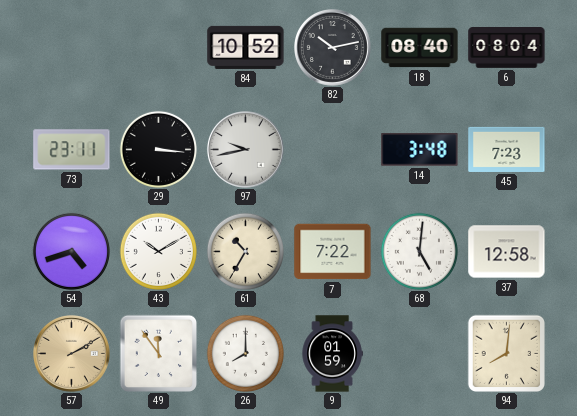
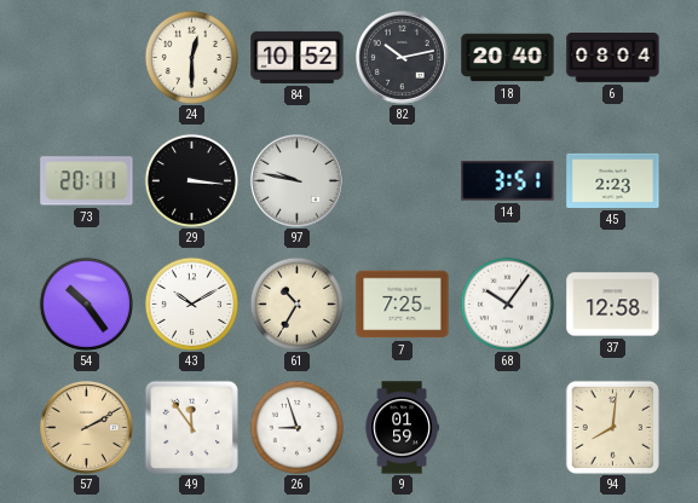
24: none -> 12:30
18: 08:40 -> 20:40
73: 23:11 -> 20:11
97: 9:43 -> 9:47
14: 3:48 -> 3:51
45: 7:23 -> 2:23
54: 4:42 -> 10:24
7: 7:22 -> 7:25
68: 5:01 -> 10:06
26: 8:00 -> 8:57
